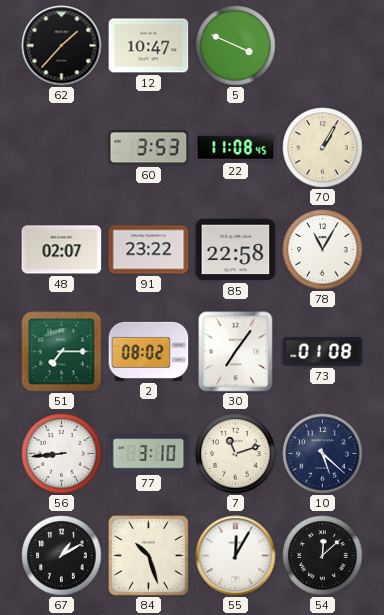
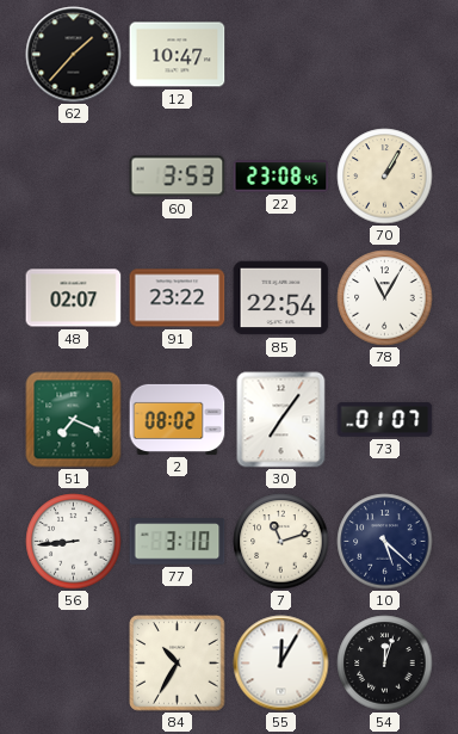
5: 3:49 -> none
22: 11:08 -> 23:08
85: 22:58 -> 22:54
51: 7:15 -> 7:19
73: 01:08 -> 01:07
67: 1:10 -> none
84: 10:27 -> 10:35
54: 12:08 -> 12:03
